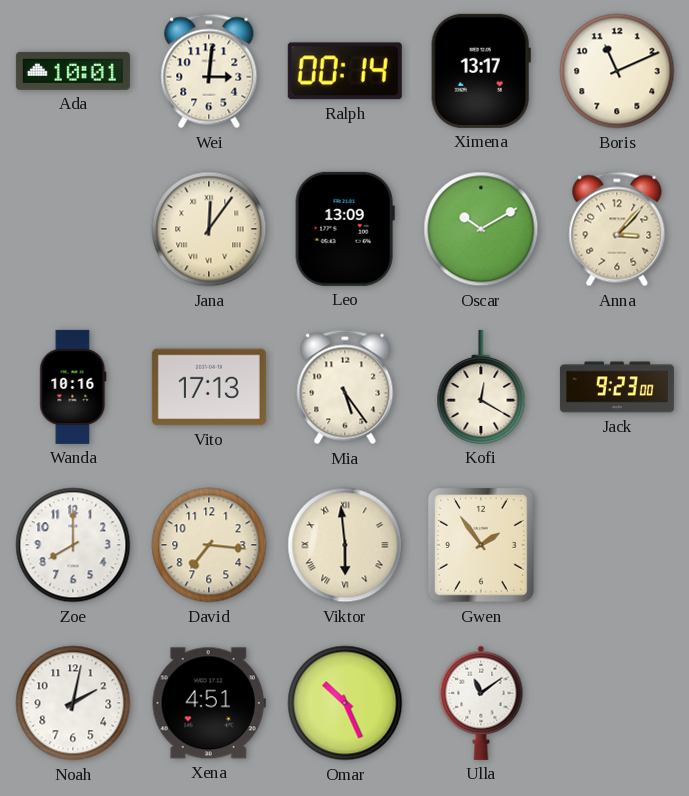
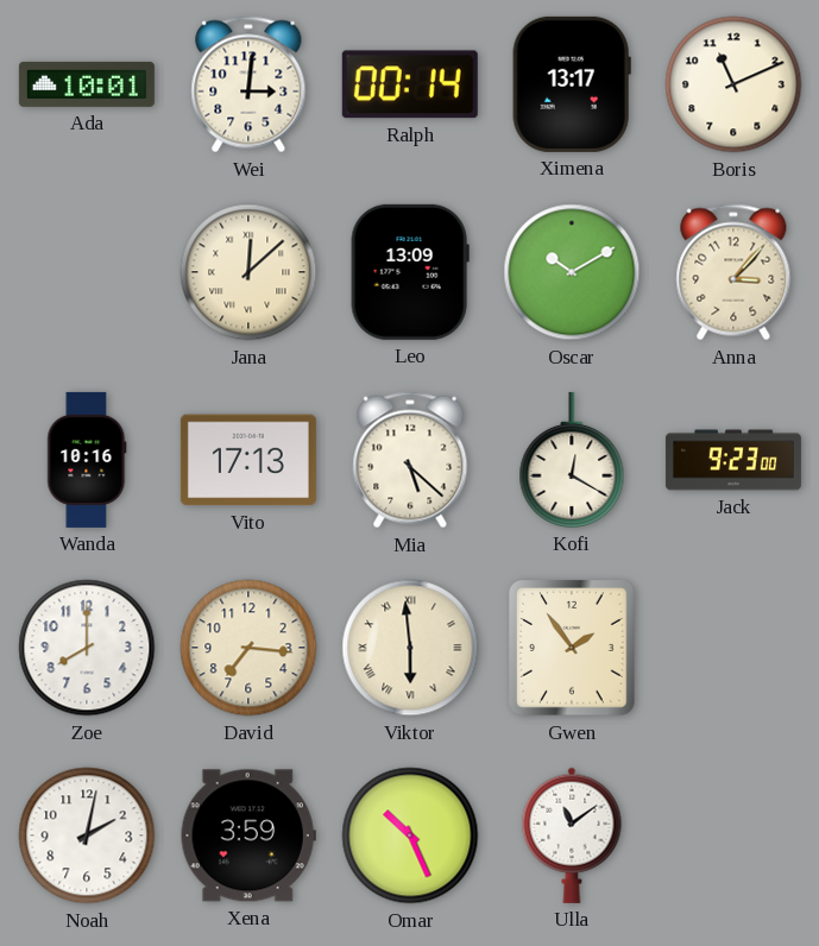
Jana: 12:06 -> 12:08
Mia: 5:24 -> 5:22
Xena: 4:51 -> 3:59
